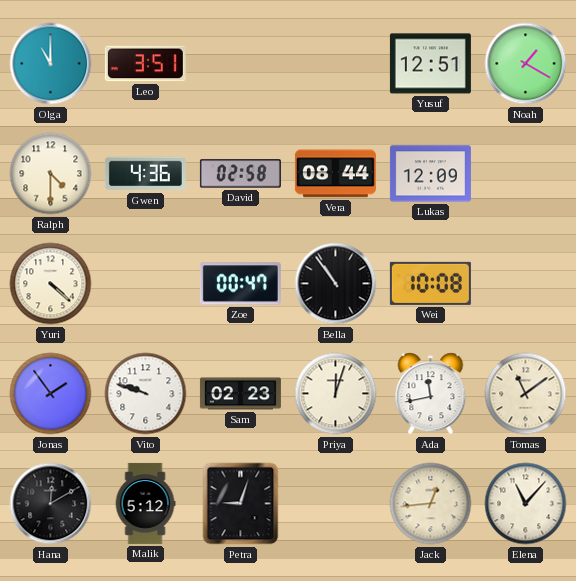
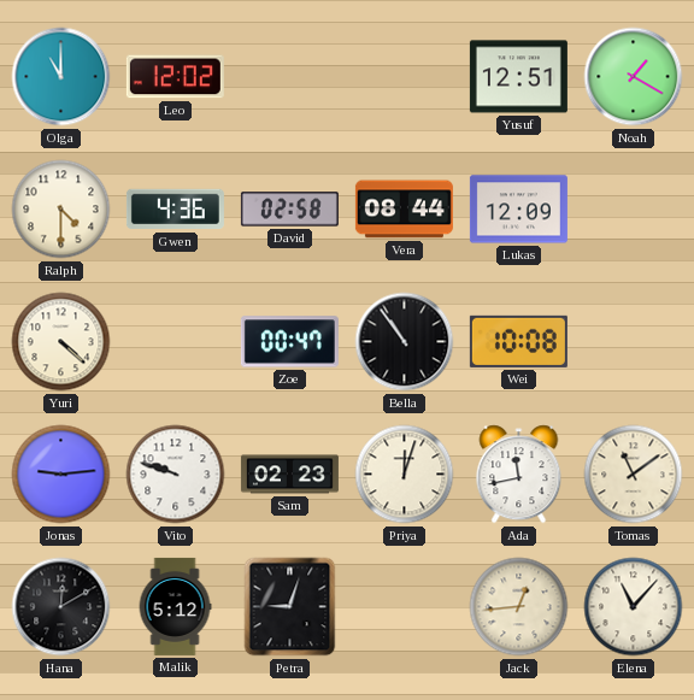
Leo: 3:51 -> 12:02
Jonas: 1:54 -> 9:14
